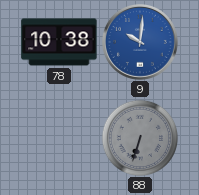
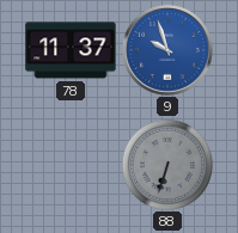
78: 10:38 -> 11:37
9: 10:01 -> 9:57
